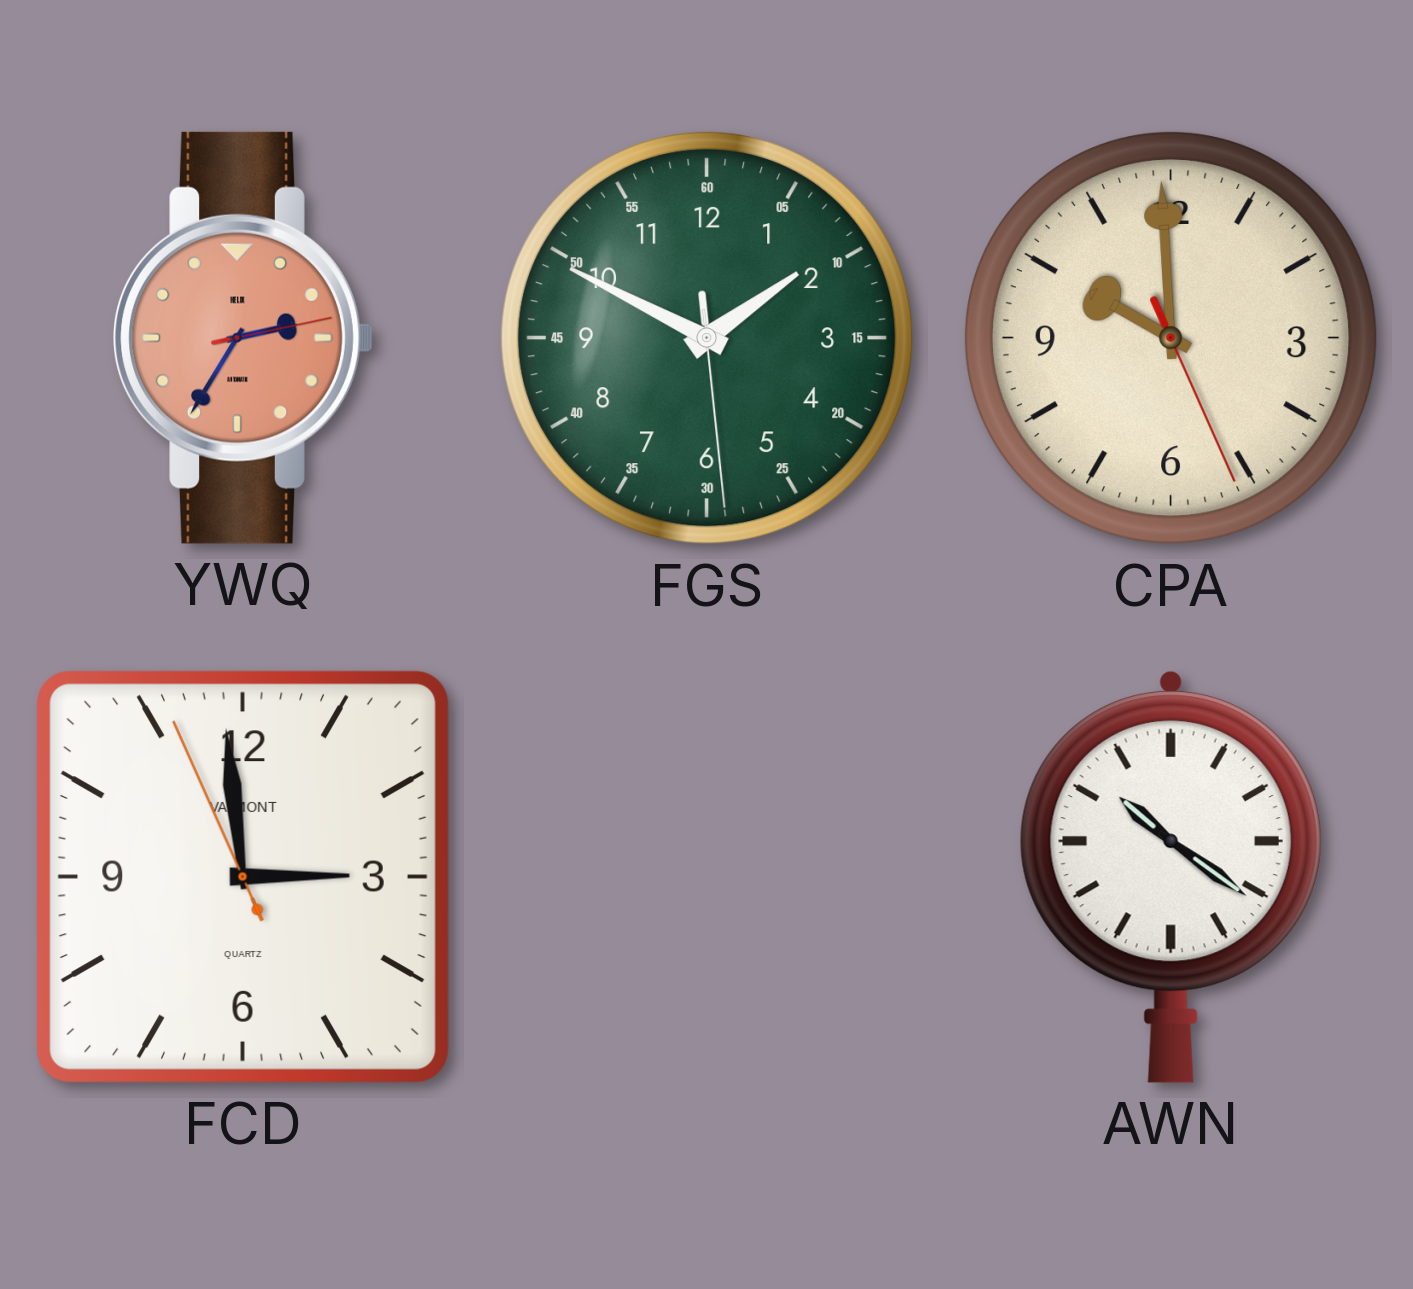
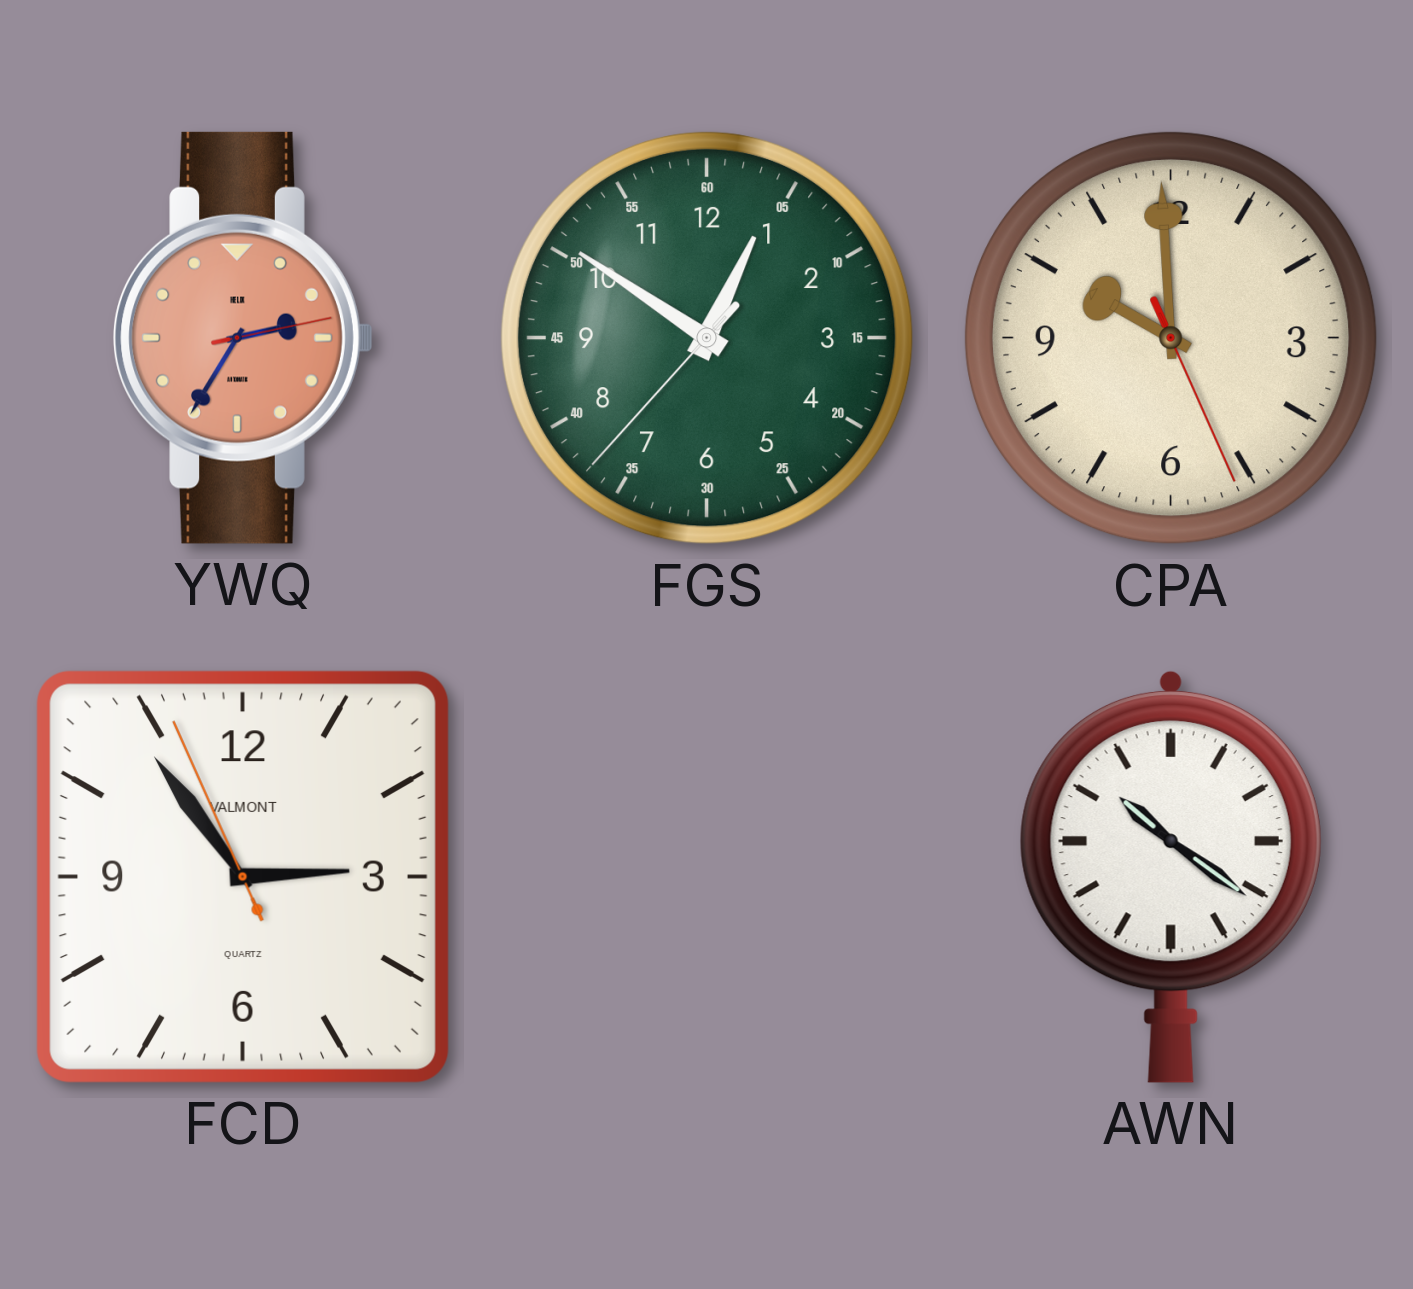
FGS: 1:49 -> 12:50
FCD: 2:58 -> 2:53
